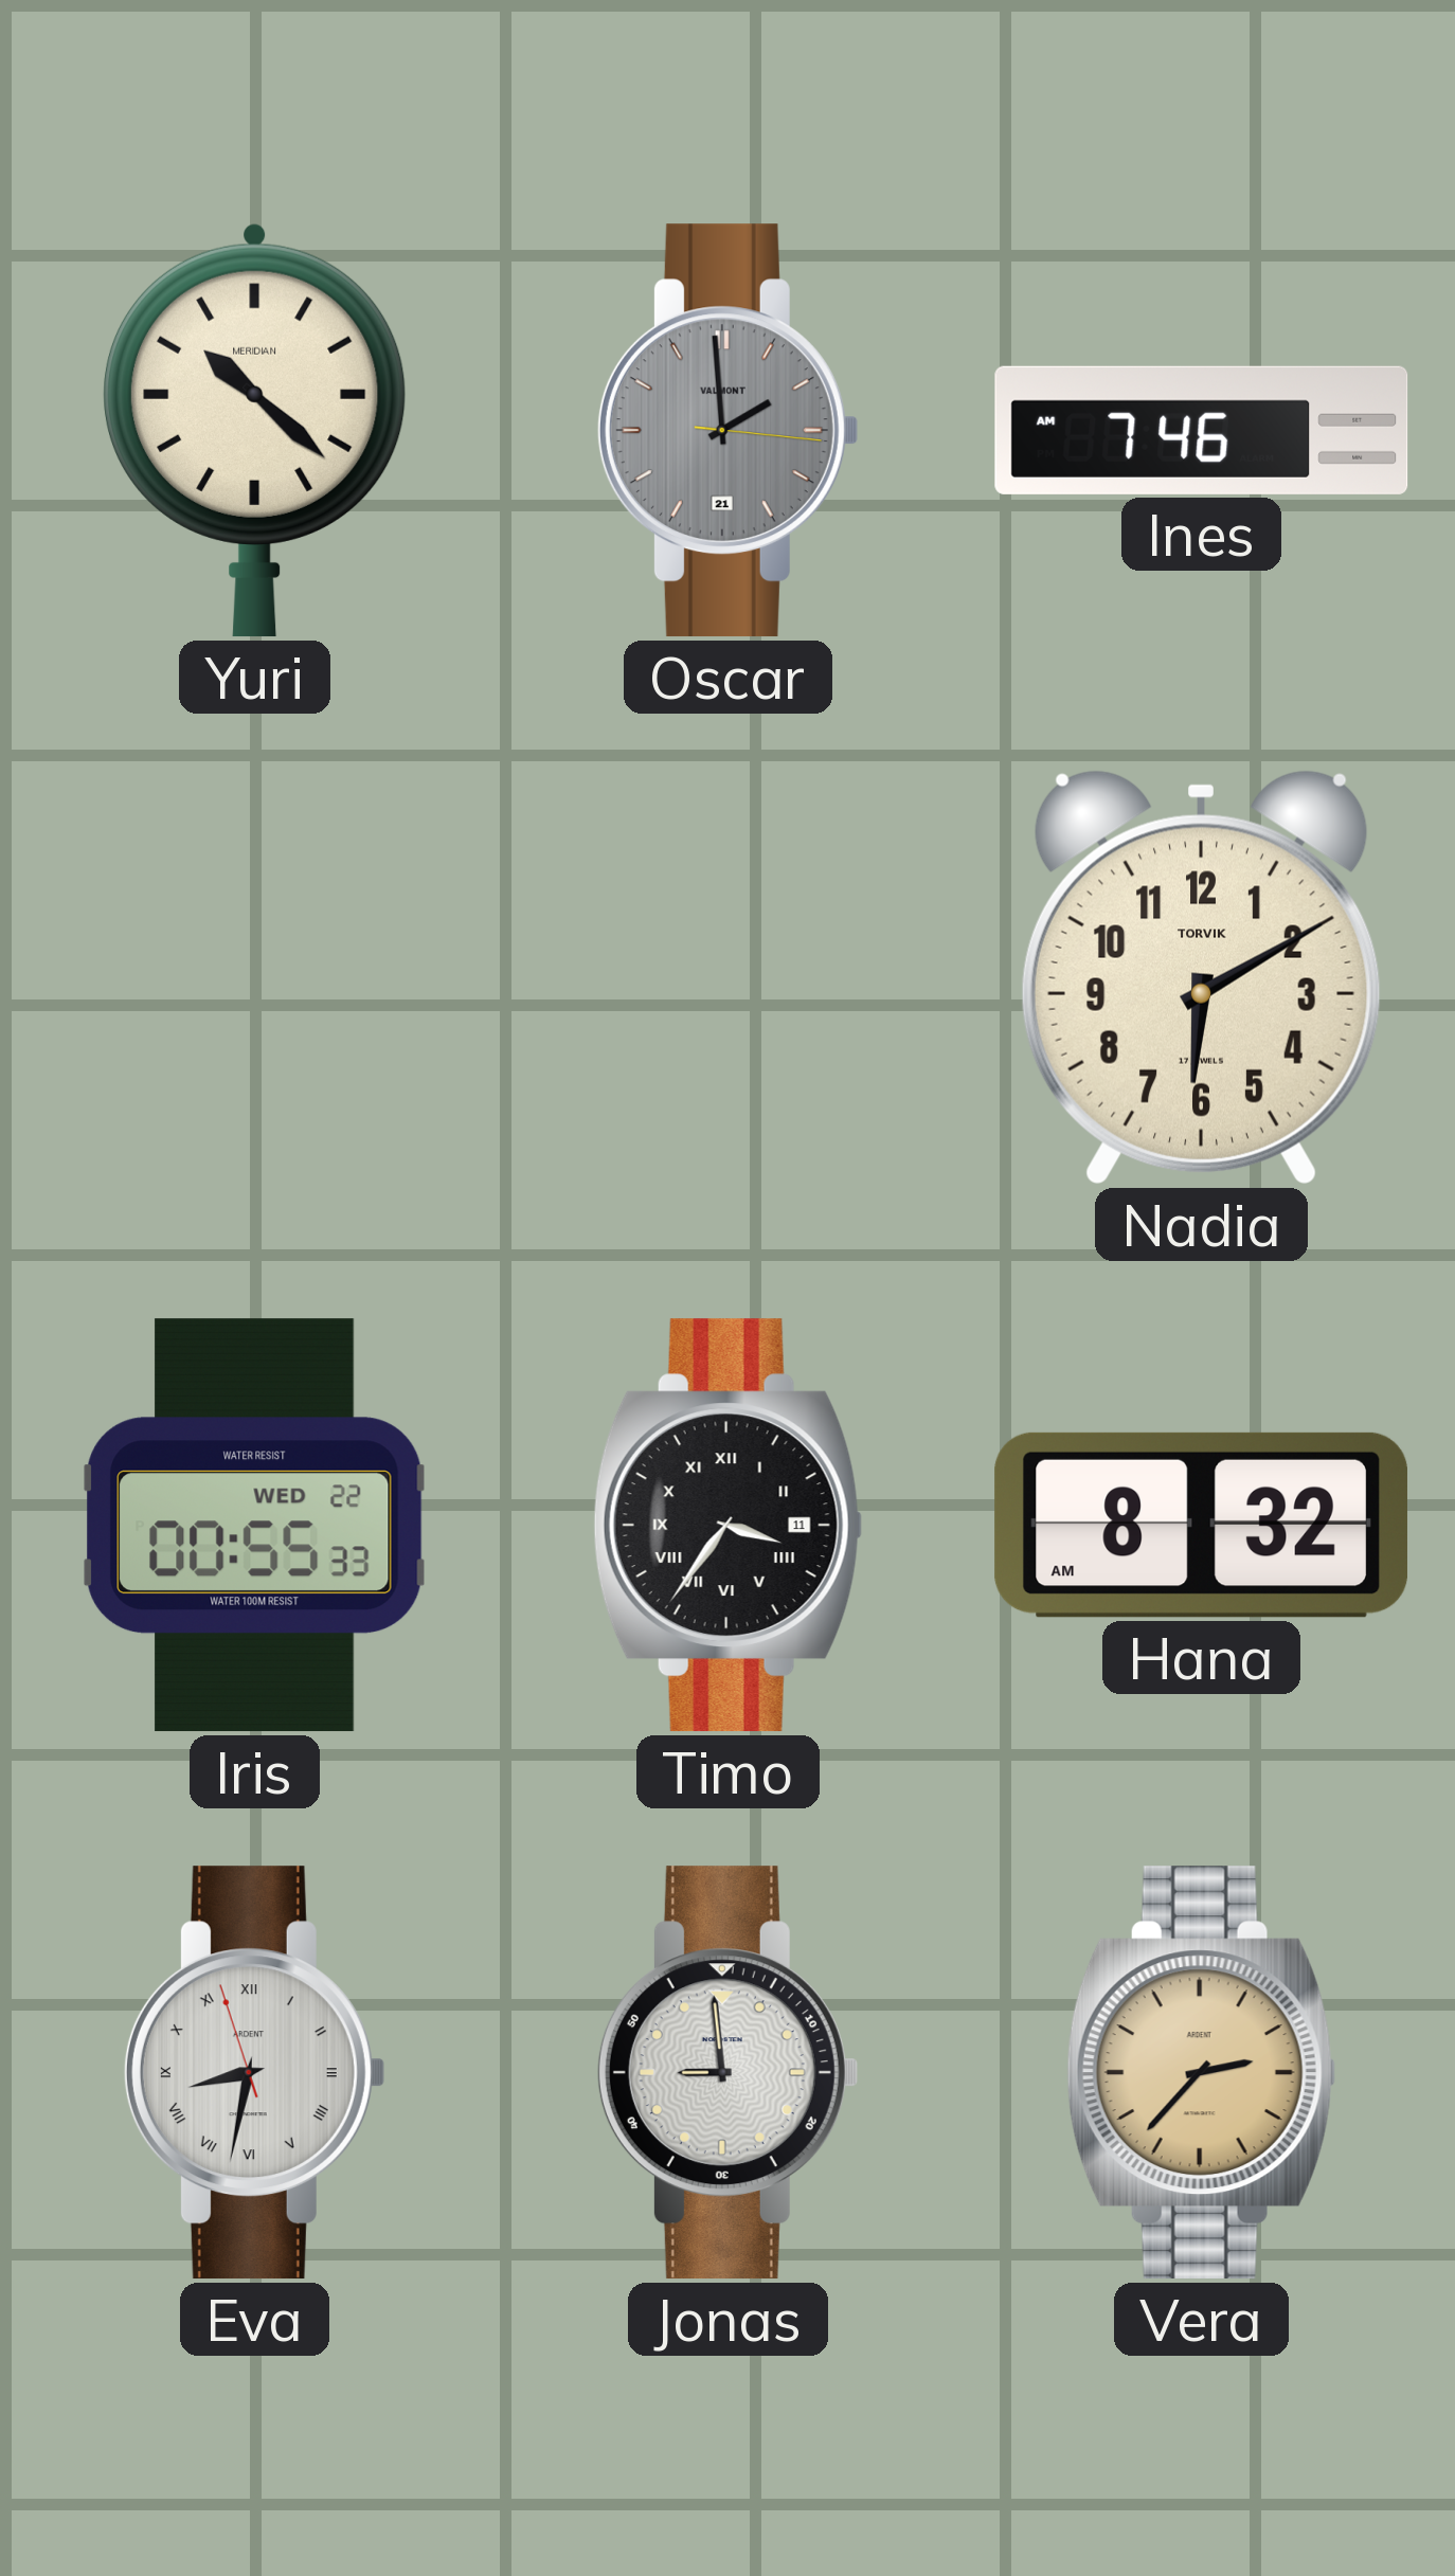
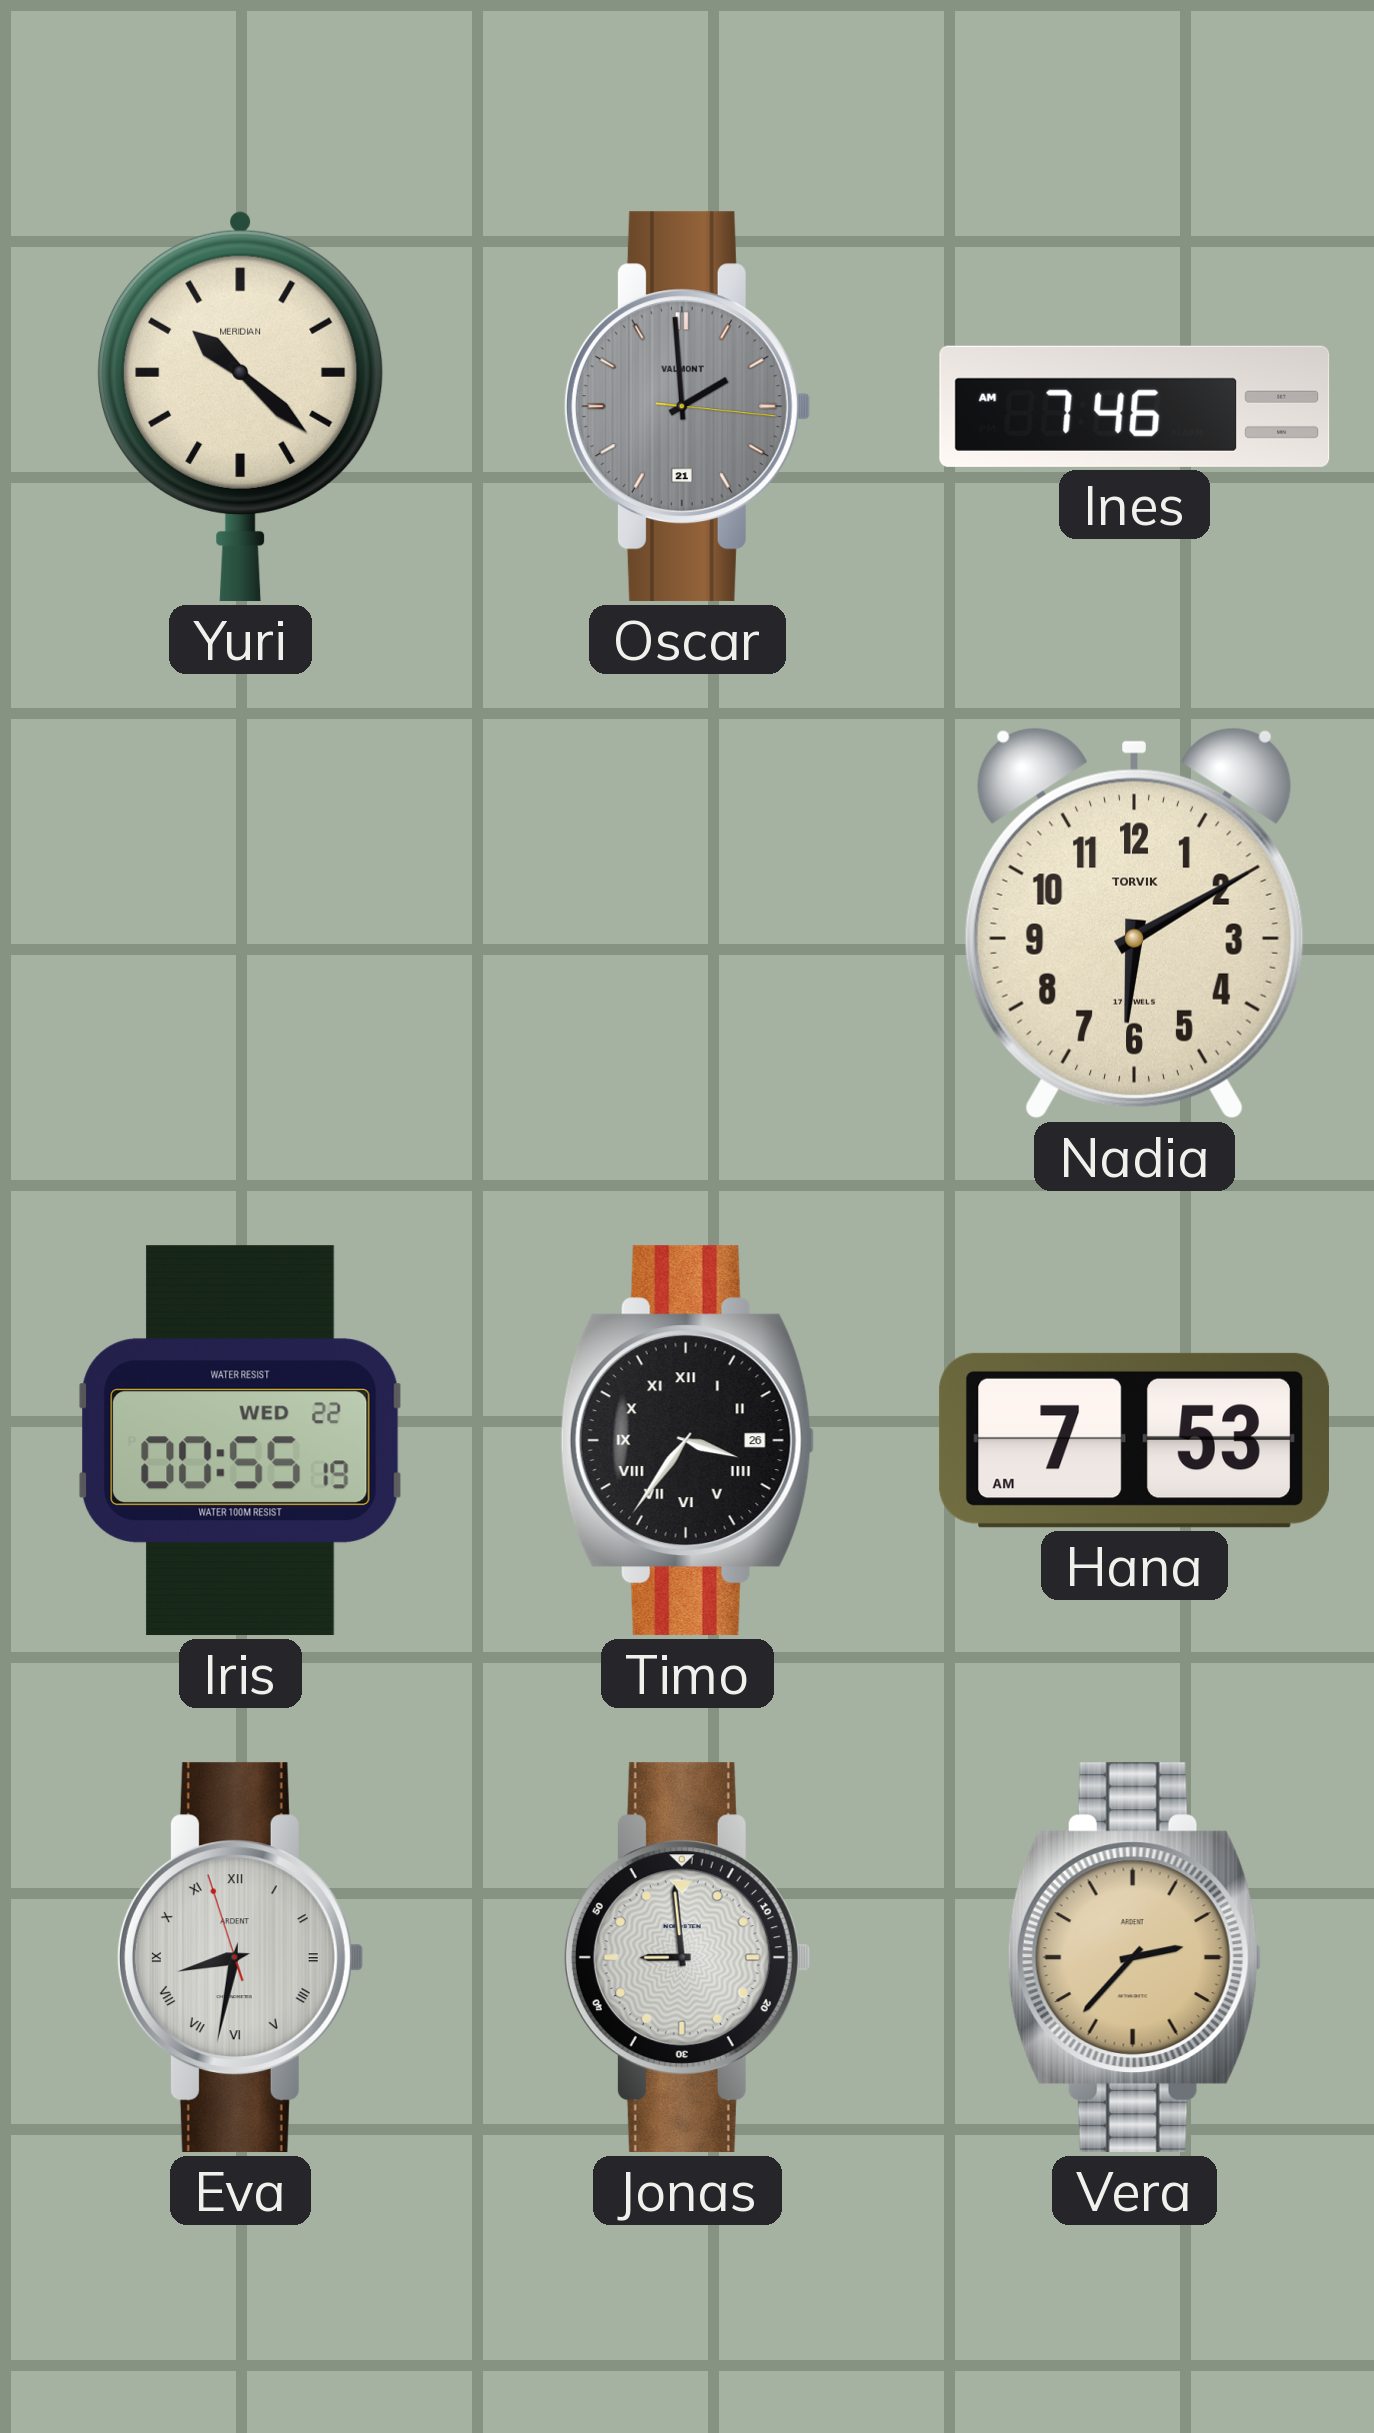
Iris: 00:55:33 -> 00:55:19
Timo date: 11 -> 26
Hana: 8:32 -> 7:53
